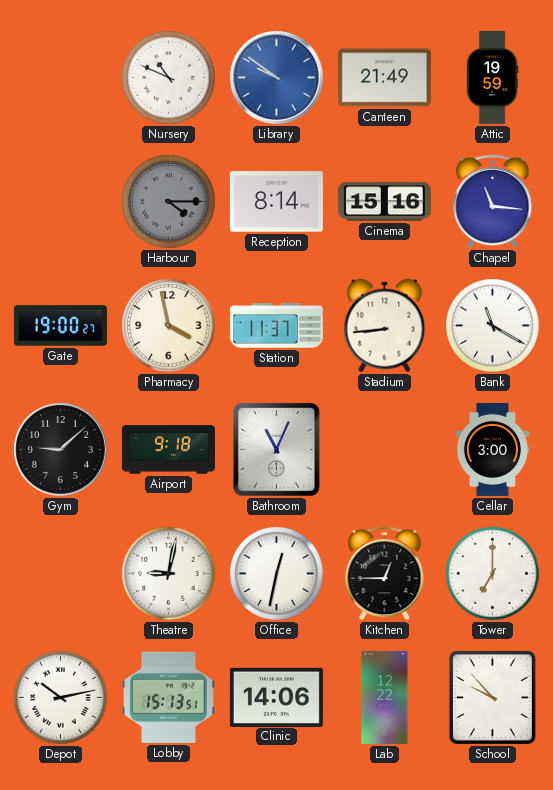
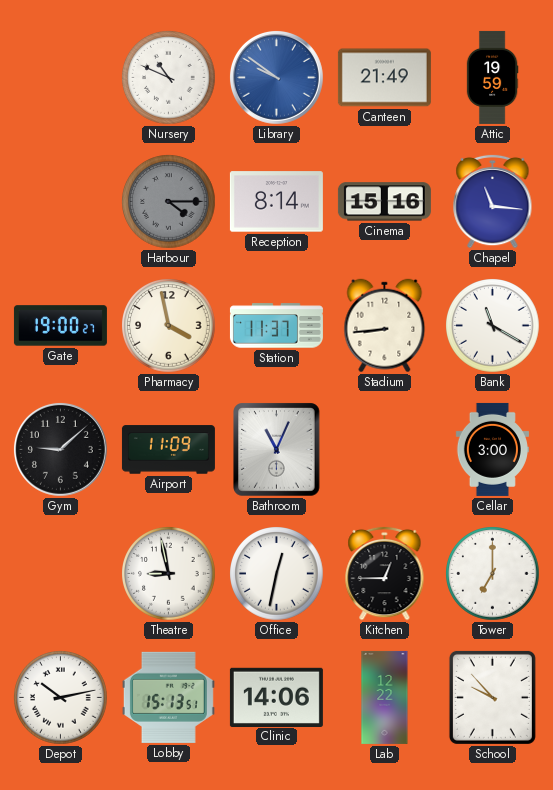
Airport: 9:18 -> 11:09
Theatre: 9:02 -> 8:58
